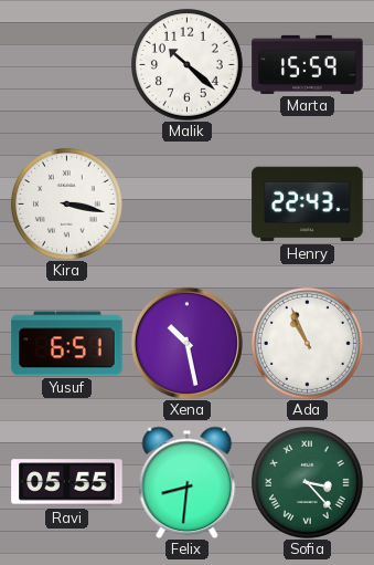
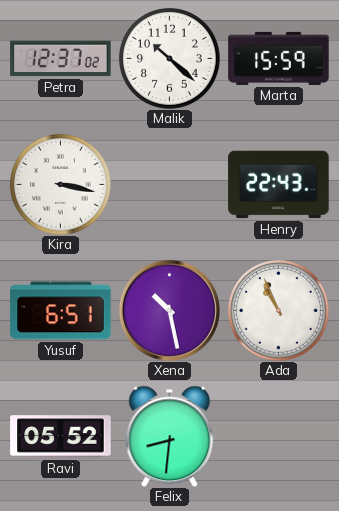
Petra: none -> 12:37
Ravi: 05:55 -> 05:52
Sofia: 3:23 -> none
